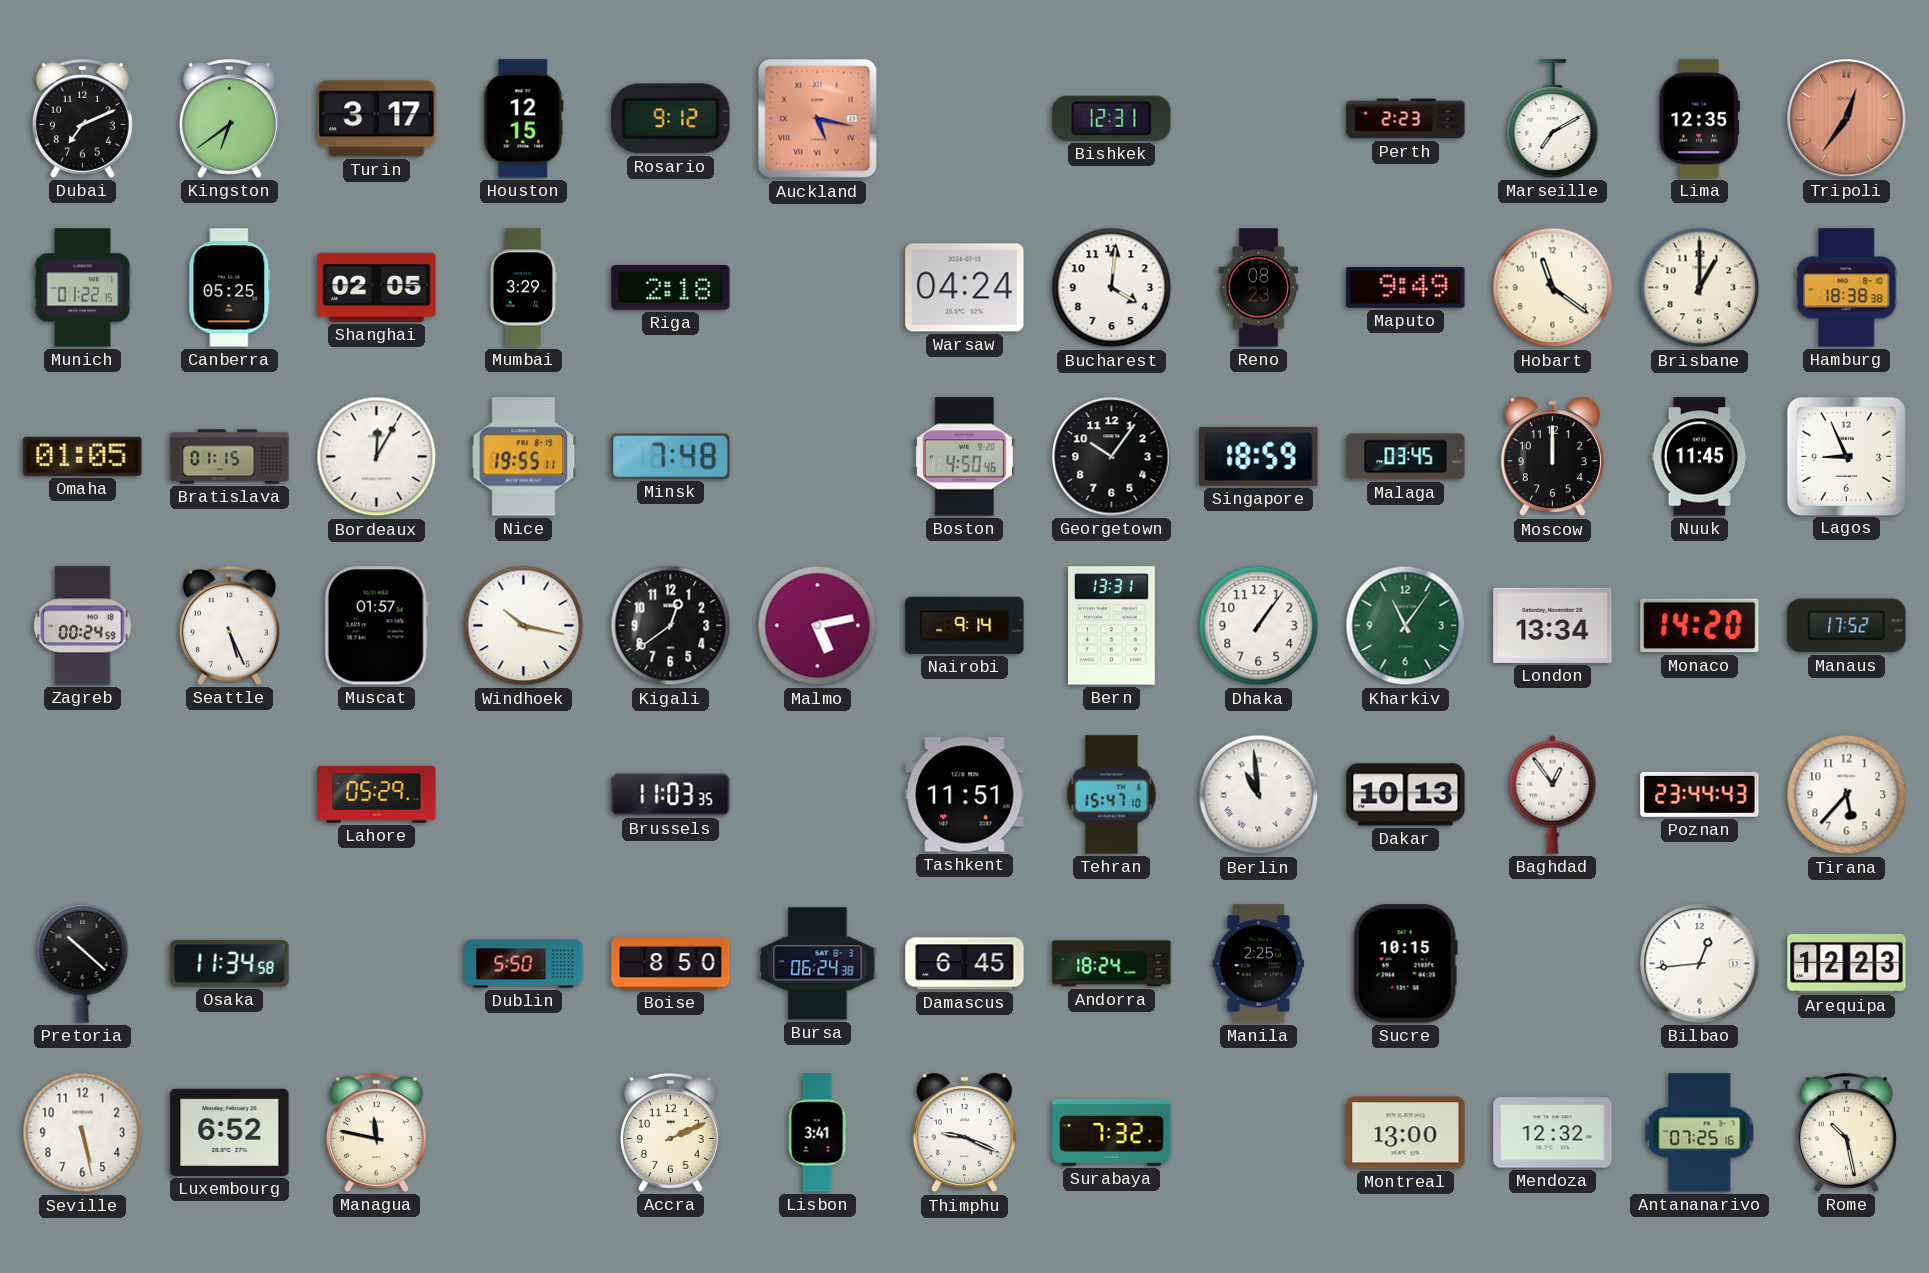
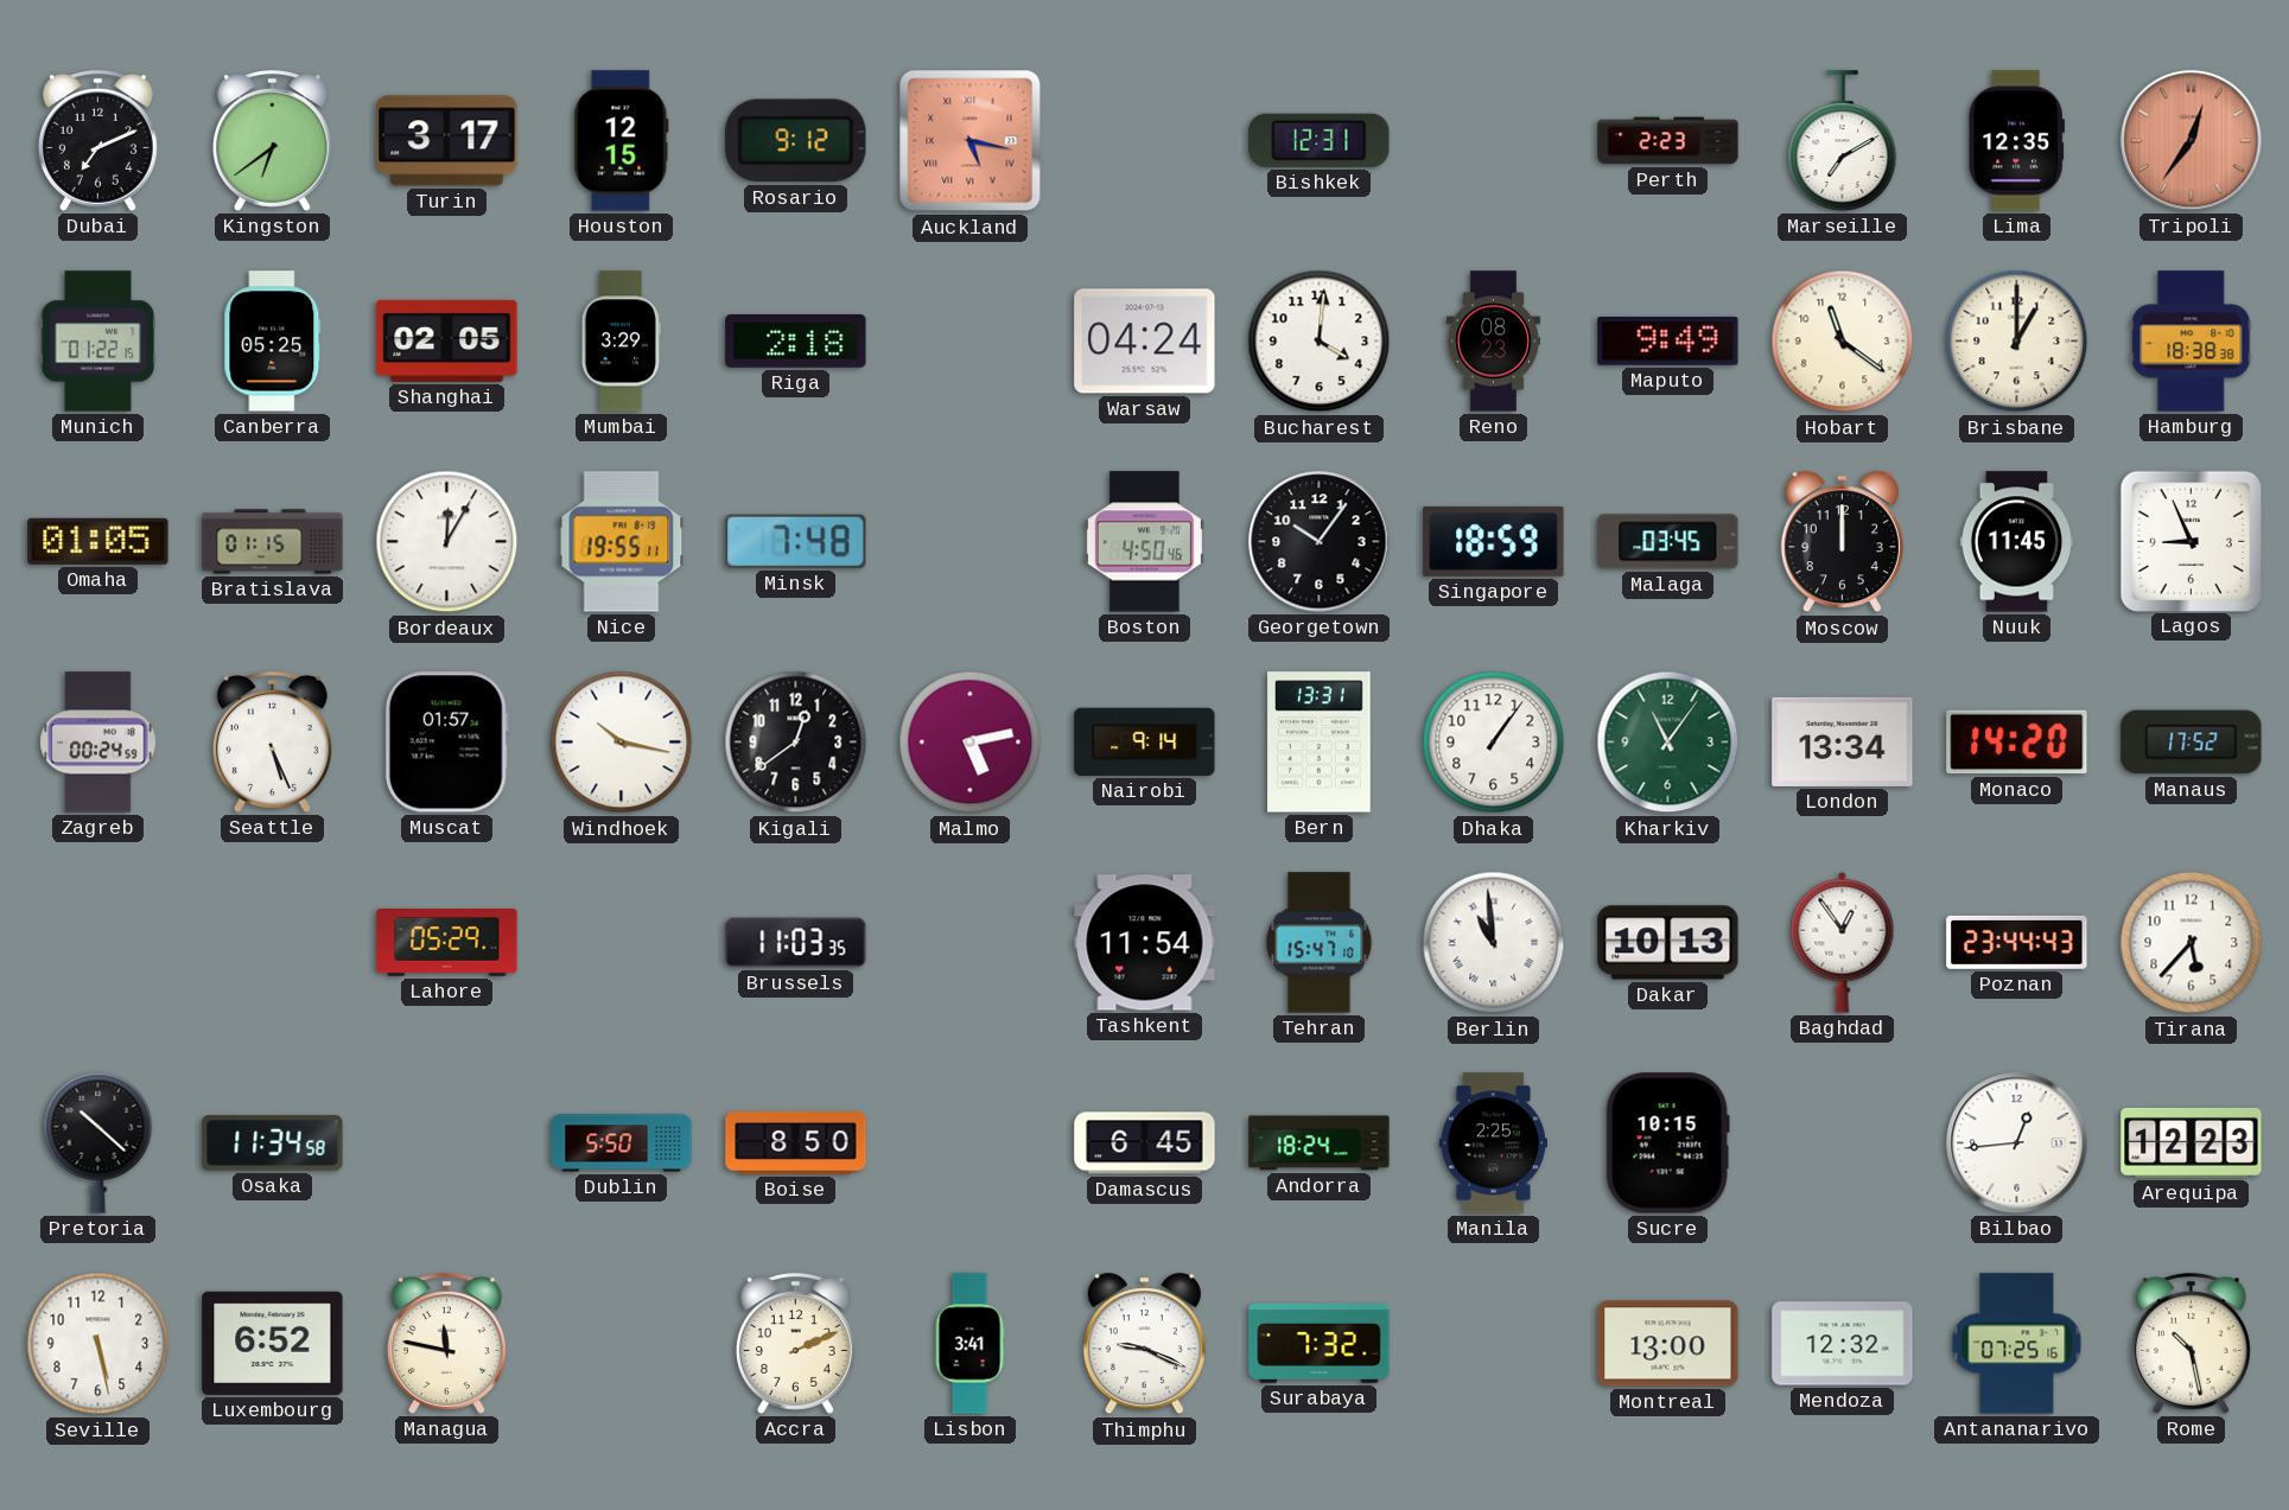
Tashkent: 11:51 -> 11:54
Bursa: 06:24 -> none
